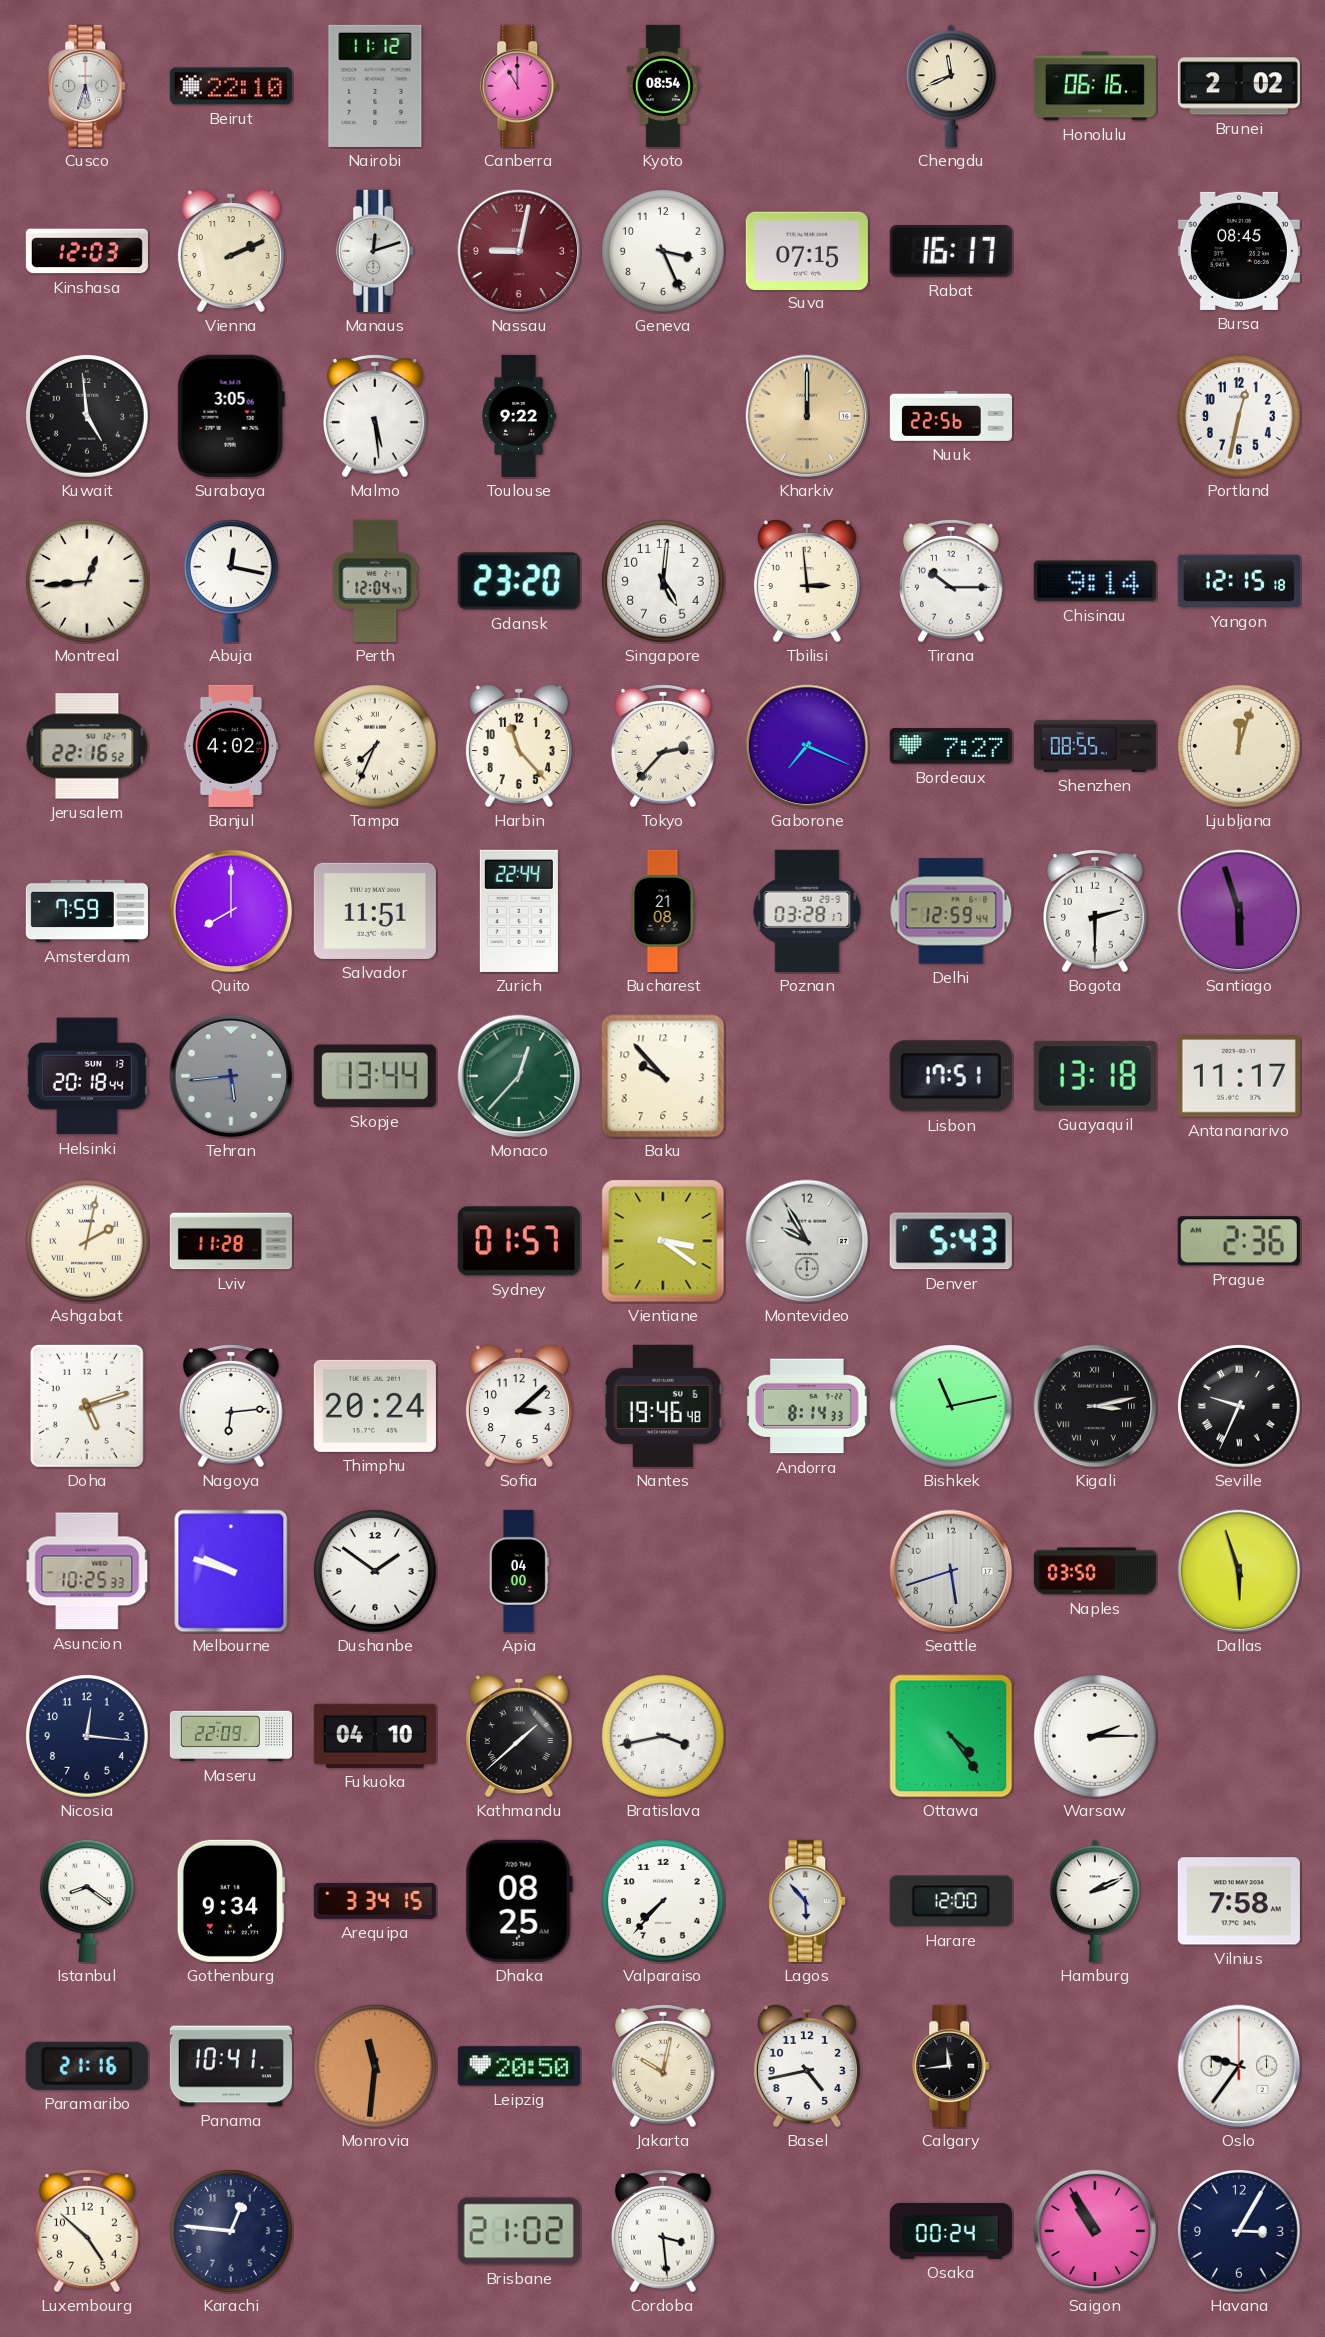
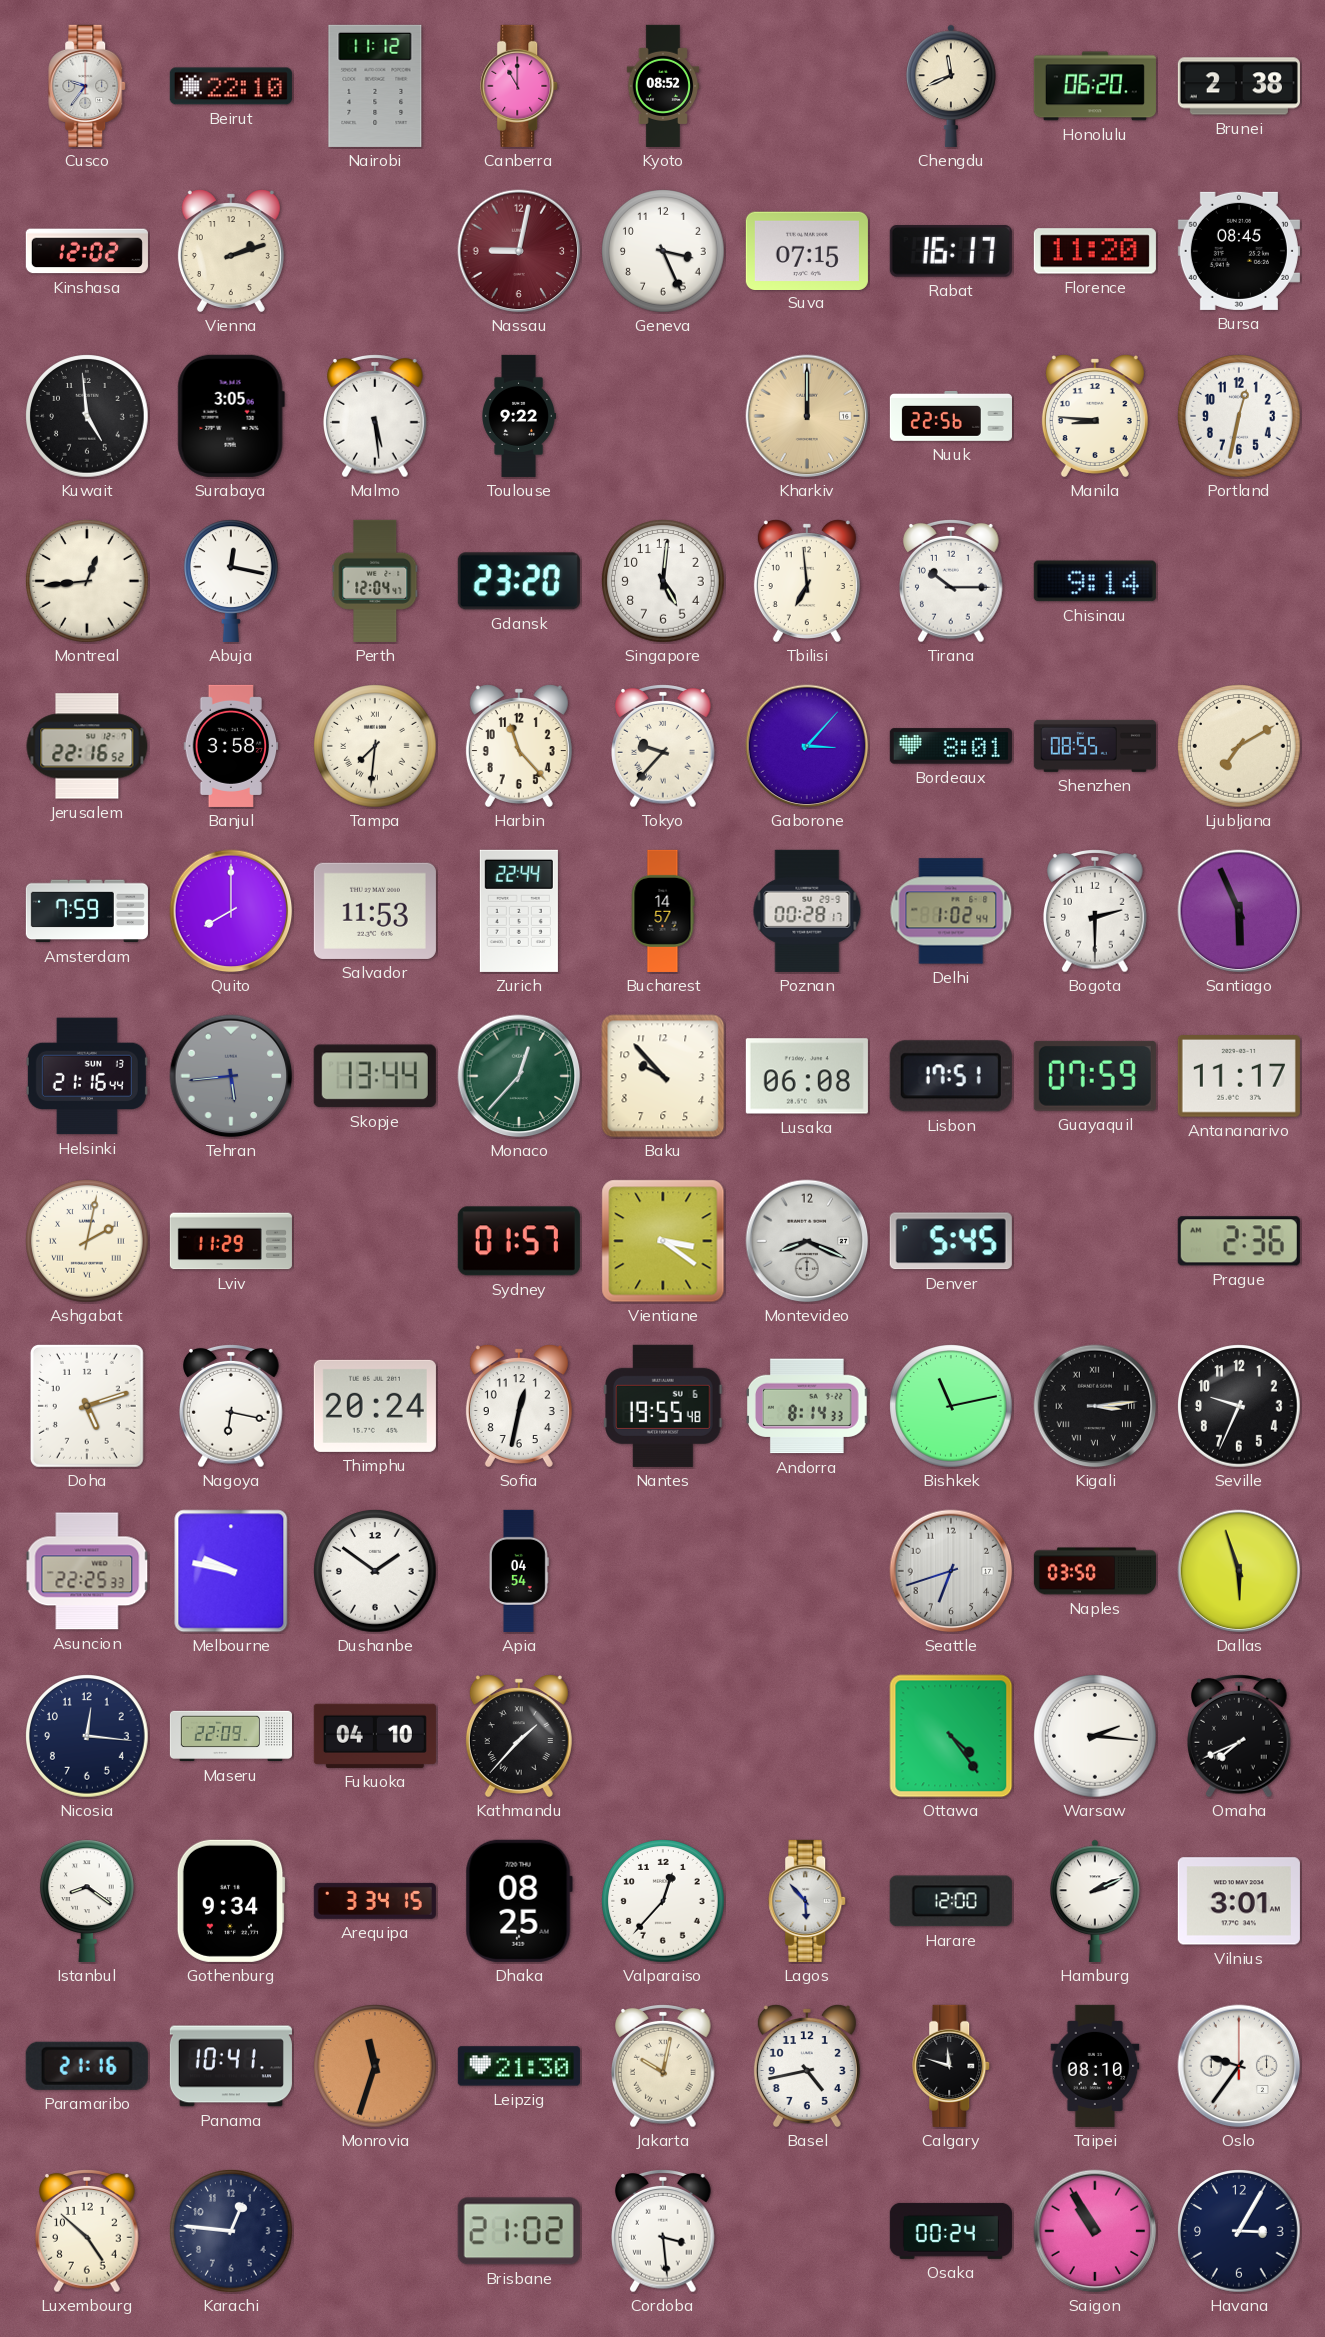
Cusco: 5:33 -> 9:36
Kyoto: 08:54 -> 08:52
Honolulu: 06:16 -> 06:20
Brunei: 2:02 -> 2:38
Kinshasa: 12:03 -> 12:02
Vienna: 2:11 -> 2:12
Manaus: 12:12 -> none
Florence: none -> 11:20
Manila: none -> 8:46
Tbilisi: 2:59 -> 6:59
Yangon: 12:15 -> none
Banjul: 4:02 -> 3:58
Tampa: 7:34 -> 7:31
Tokyo: 2:37 -> 9:37
Gaborone: 7:19 -> 3:07
Bordeaux: 7:27 -> 8:01
Ljubljana: 12:03 -> 7:10
Salvador: 11:51 -> 11:53
Bucharest: 21:08 -> 14:57
Poznan: 03:28 -> 00:28
Delhi: 12:59 -> 1:02
Santiago: 5:57 -> 5:56
Helsinki: 20:18 -> 21:16
Lusaka: none -> 06:08
Guayaquil: 13:18 -> 07:59
Lviv: 11:28 -> 11:29
Montevideo: 9:55 -> 8:19
Denver: 5:43 -> 5:45
Nagoya: 6:14 -> 6:17
Sofia: 3:08 -> 12:32
Nantes: 19:46 -> 19:55
Kigali: 3:13 -> 3:14
Seville numerals: Roman -> Arabic
Asuncion: 10:25 -> 22:25
Melbourne: 9:48 -> 9:47
Apia: 04:00 -> 04:54
Seattle: 5:42 -> 6:42
Kathmandu: 1:38 -> 1:37
Bratislava: 3:43 -> none
Warsaw: 2:15 -> 2:16
Omaha: none -> 7:41
Valparaiso: 7:37 -> 12:37
Vilnius: 7:58 -> 3:01
Monrovia: 11:31 -> 11:33
Leipzig: 20:50 -> 21:30
Calgary: 11:44 -> 11:48
Taipei: none -> 08:10
